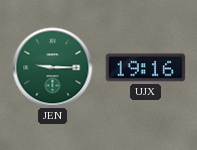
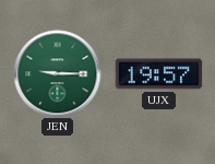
UJX: 19:16 -> 19:57
